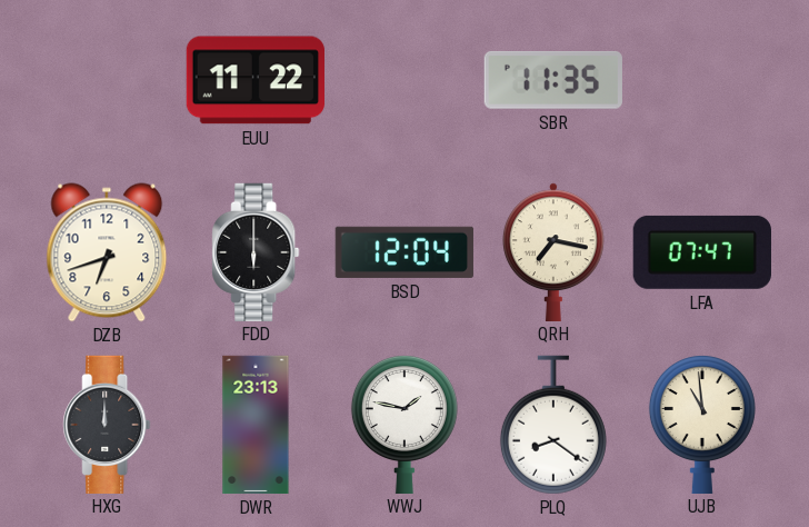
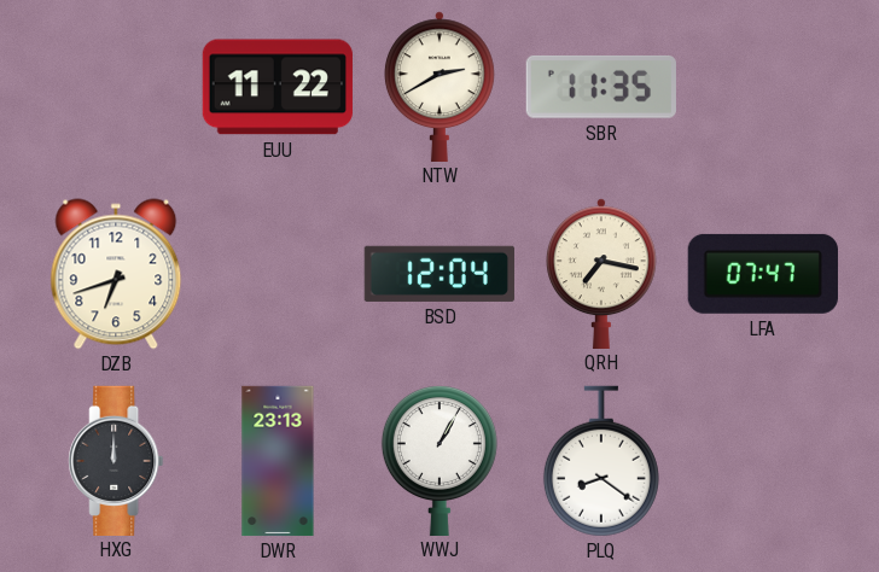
NTW: none -> 2:40
FDD: 6:00 -> none
WWJ: 1:47 -> 1:05
UJB: 10:59 -> none
